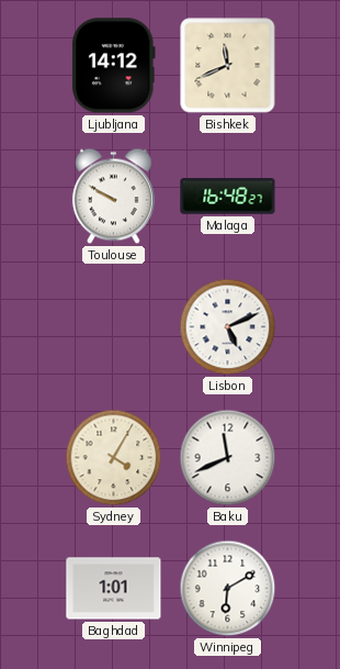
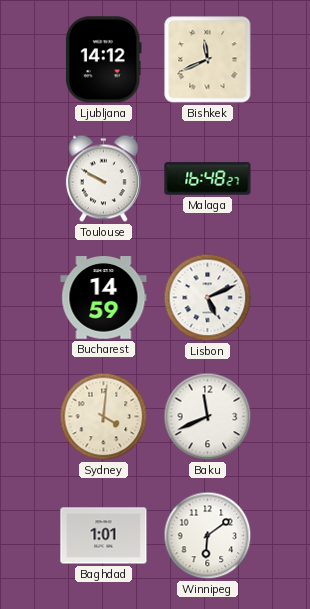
Bucharest: none -> 14:59
Sydney: 4:05 -> 4:01
Winnipeg: 6:10 -> 6:09
